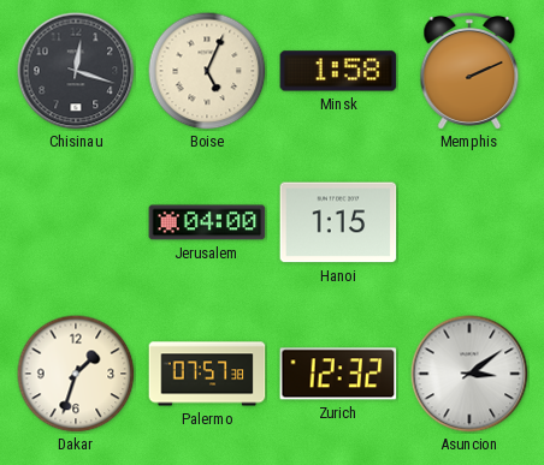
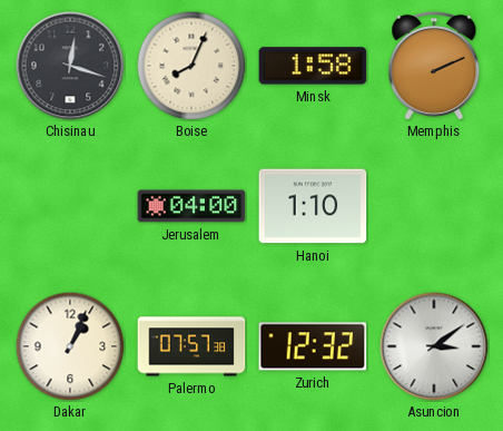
Boise: 5:04 -> 8:04
Hanoi: 1:15 -> 1:10
Dakar: 1:33 -> 1:04
